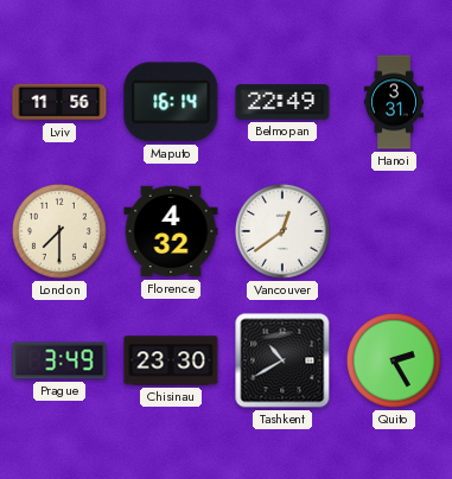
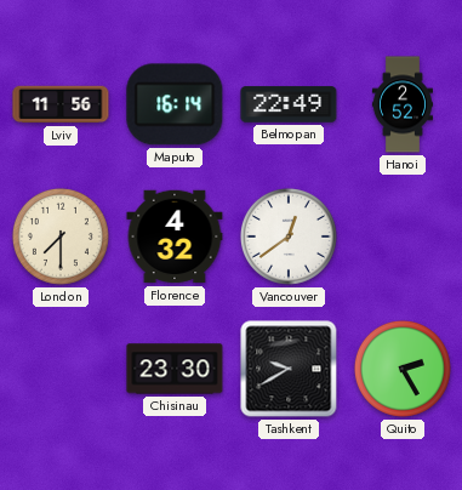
Hanoi: 3:31 -> 2:52
Prague: 3:49 -> none
Tashkent: 10:40 -> 9:40
